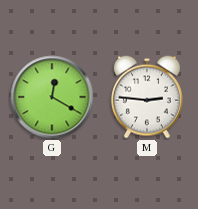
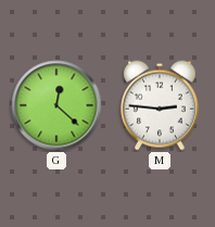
G: 12:20 -> 12:22
